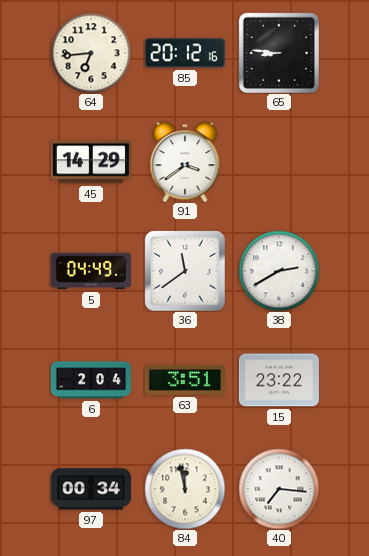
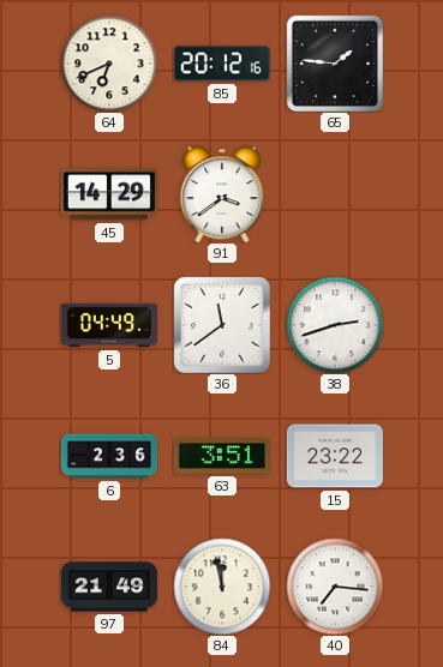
64: 6:44 -> 6:41
65: 8:46 -> 1:46
38: 2:40 -> 2:42
6: 2:04 -> 2:36
97: 00:34 -> 21:49
